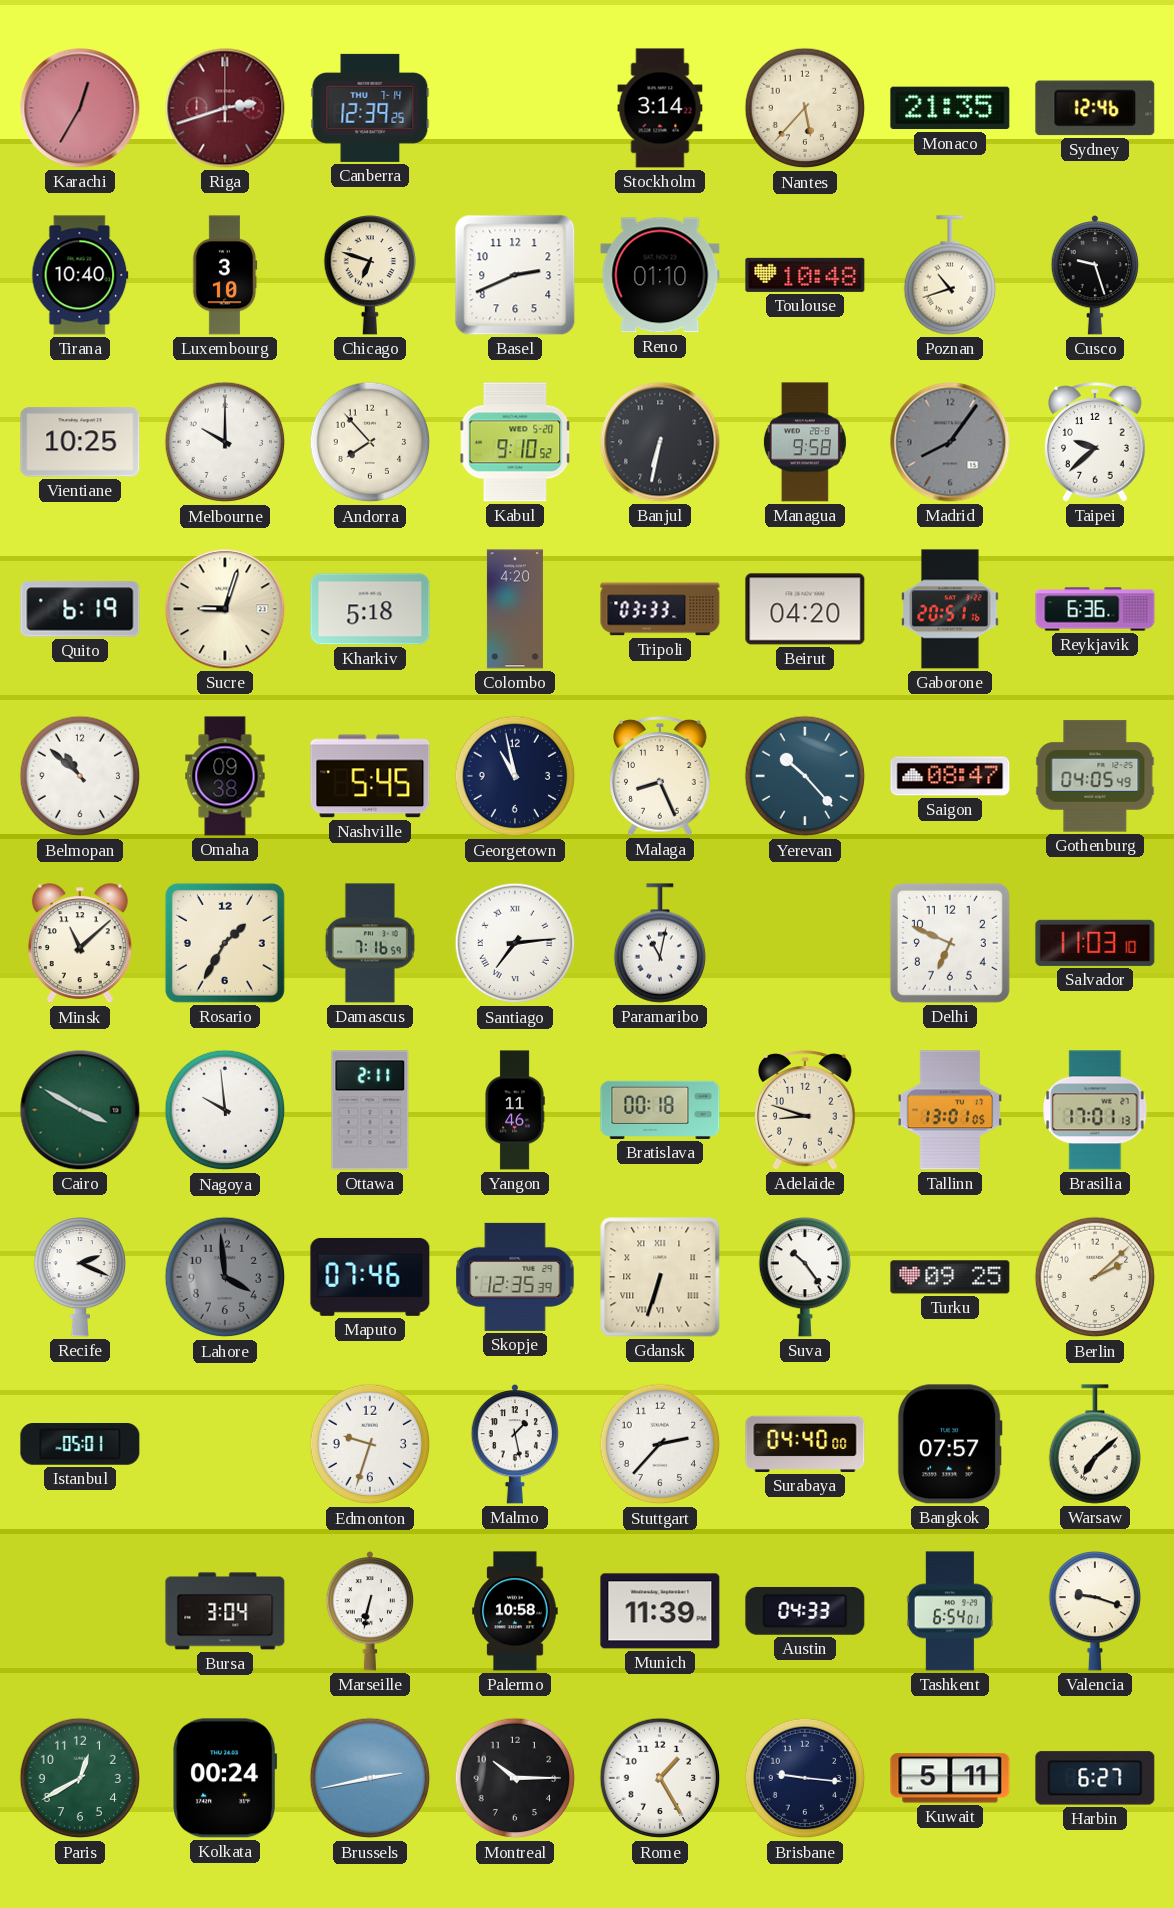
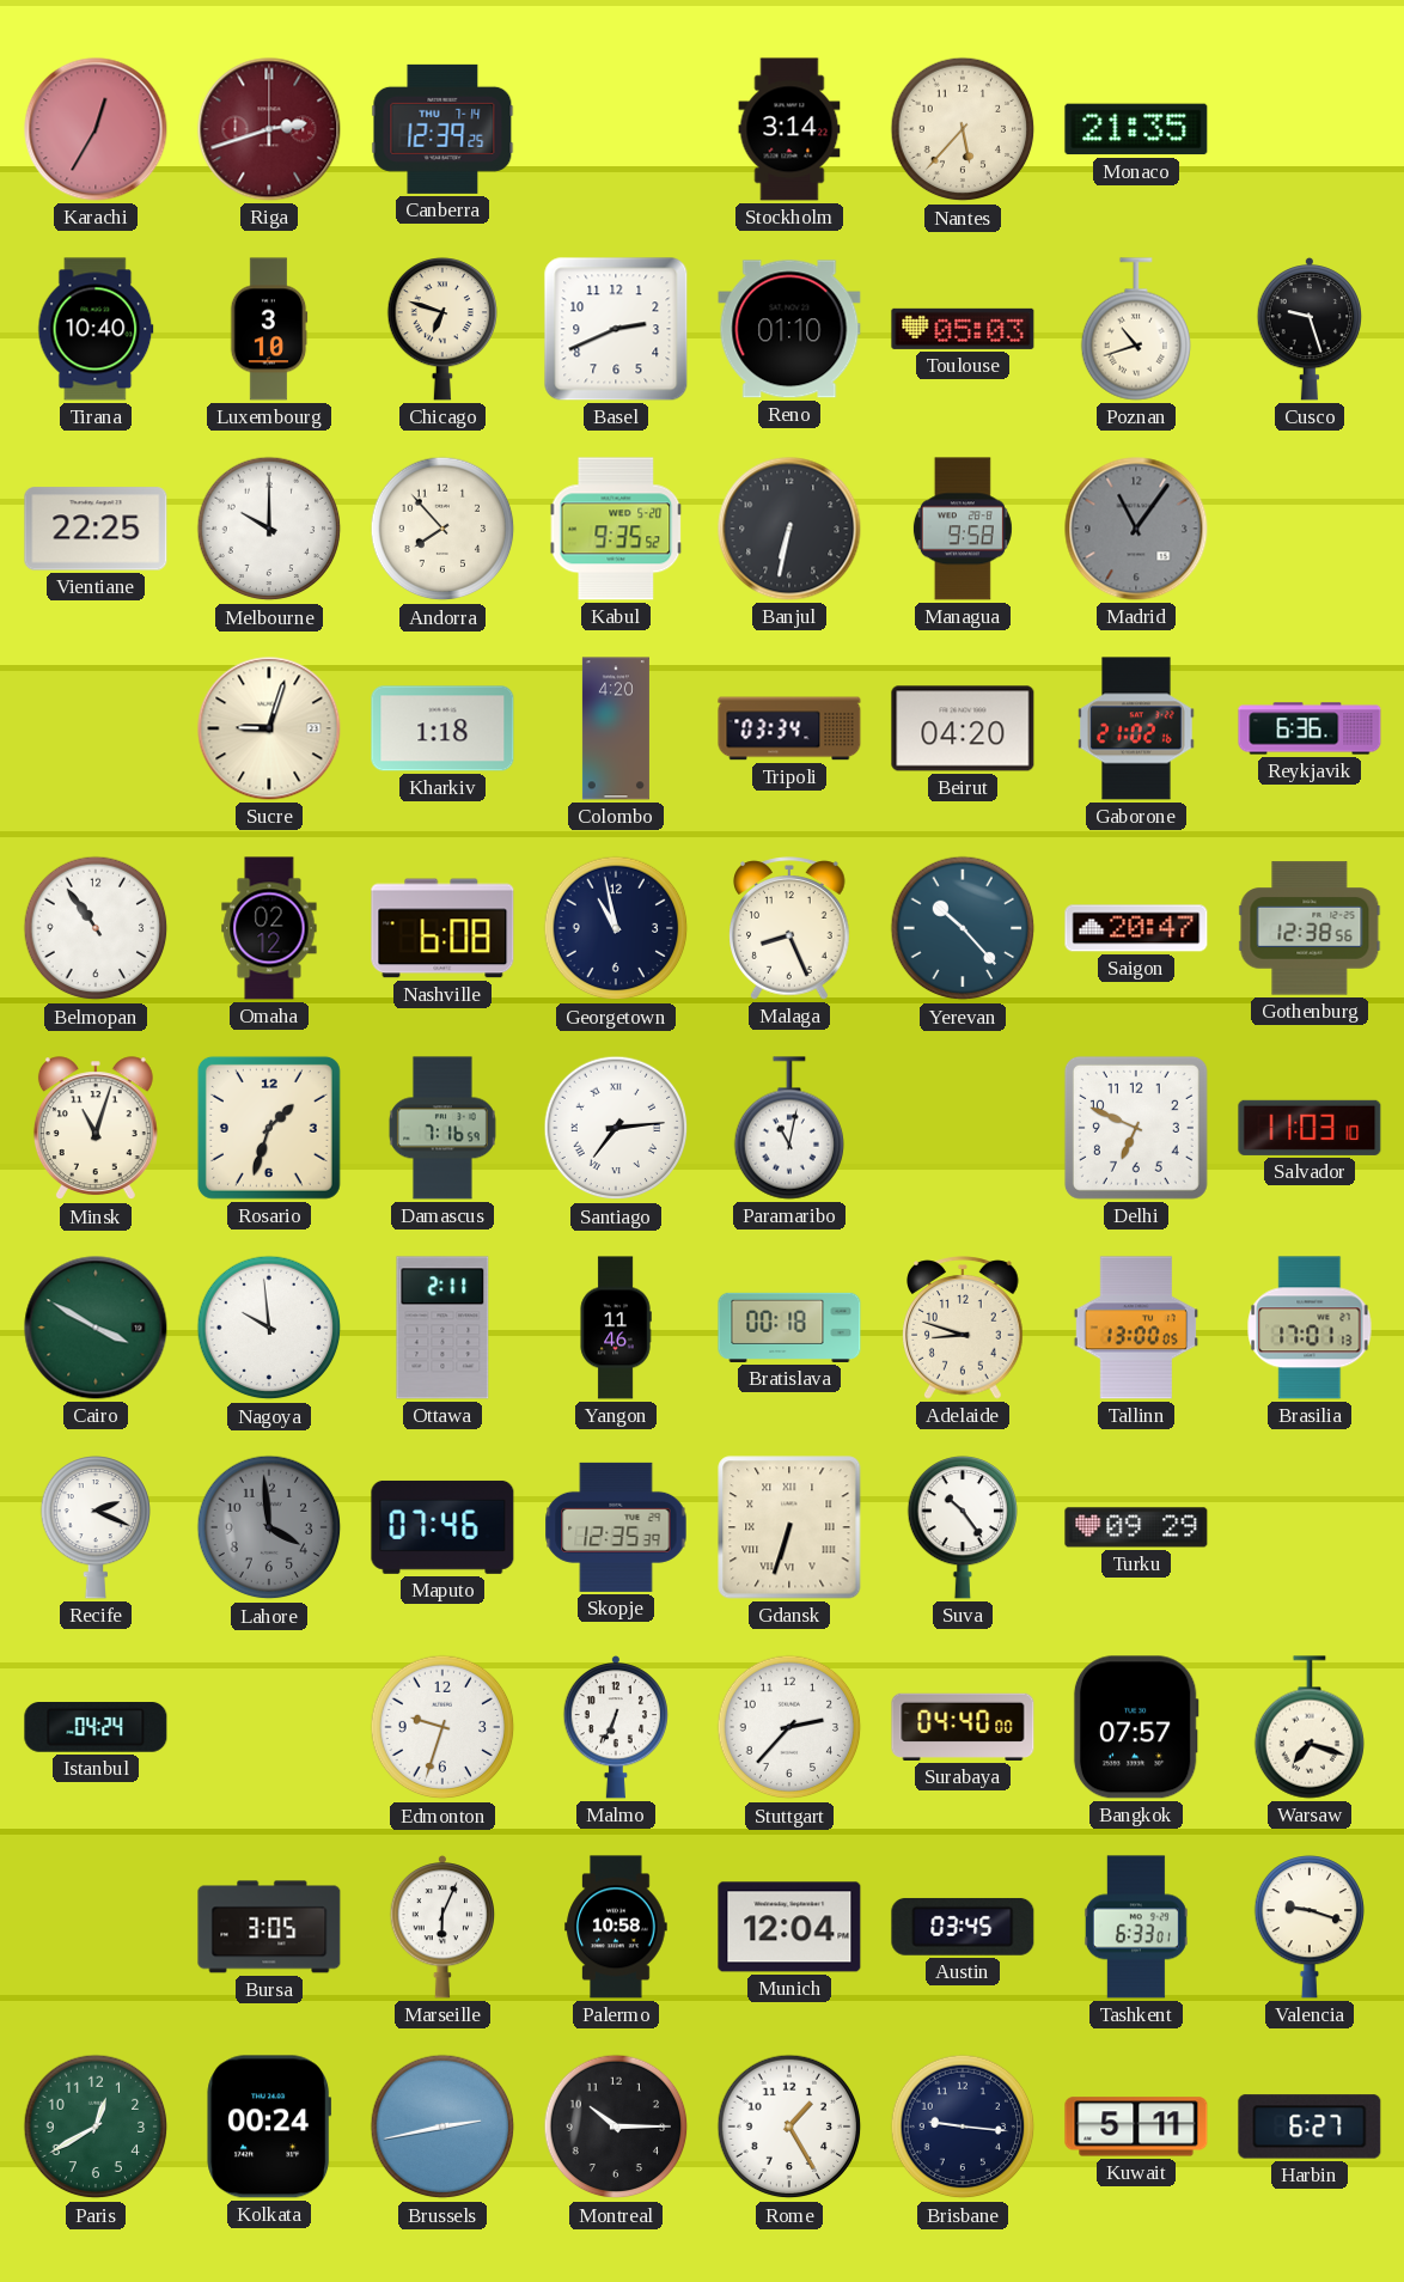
Sydney: 12:46 -> none
Toulouse: 10:48 -> 05:03
Vientiane: 10:25 -> 22:25
Kabul: 9:10 -> 9:35
Madrid: 8:06 -> 11:06
Taipei: 9:38 -> none
Quito: 6:19 -> none
Kharkiv: 5:18 -> 1:18
Tripoli: 03:33 -> 03:34
Gaborone: 20:51 -> 21:02
Belmopan: 10:52 -> 10:54
Omaha: 09:38 -> 02:12
Nashville: 5:45 -> 6:08
Saigon: 08:47 -> 20:47
Gothenburg: 04:05 -> 12:38
Minsk: 11:08 -> 11:03
Rosario: 1:35 -> 1:33
Tallinn: 13:01 -> 13:00
Turku: 09:25 -> 09:29
Berlin: 2:08 -> none
Istanbul: 05:01 -> 04:24
Malmo: 1:28 -> 6:34
Warsaw: 7:08 -> 7:18
Bursa: 3:04 -> 3:05
Marseille: 6:32 -> 6:04
Munich: 11:39 -> 12:04
Austin: 04:33 -> 03:45
Tashkent: 6:54 -> 6:33
